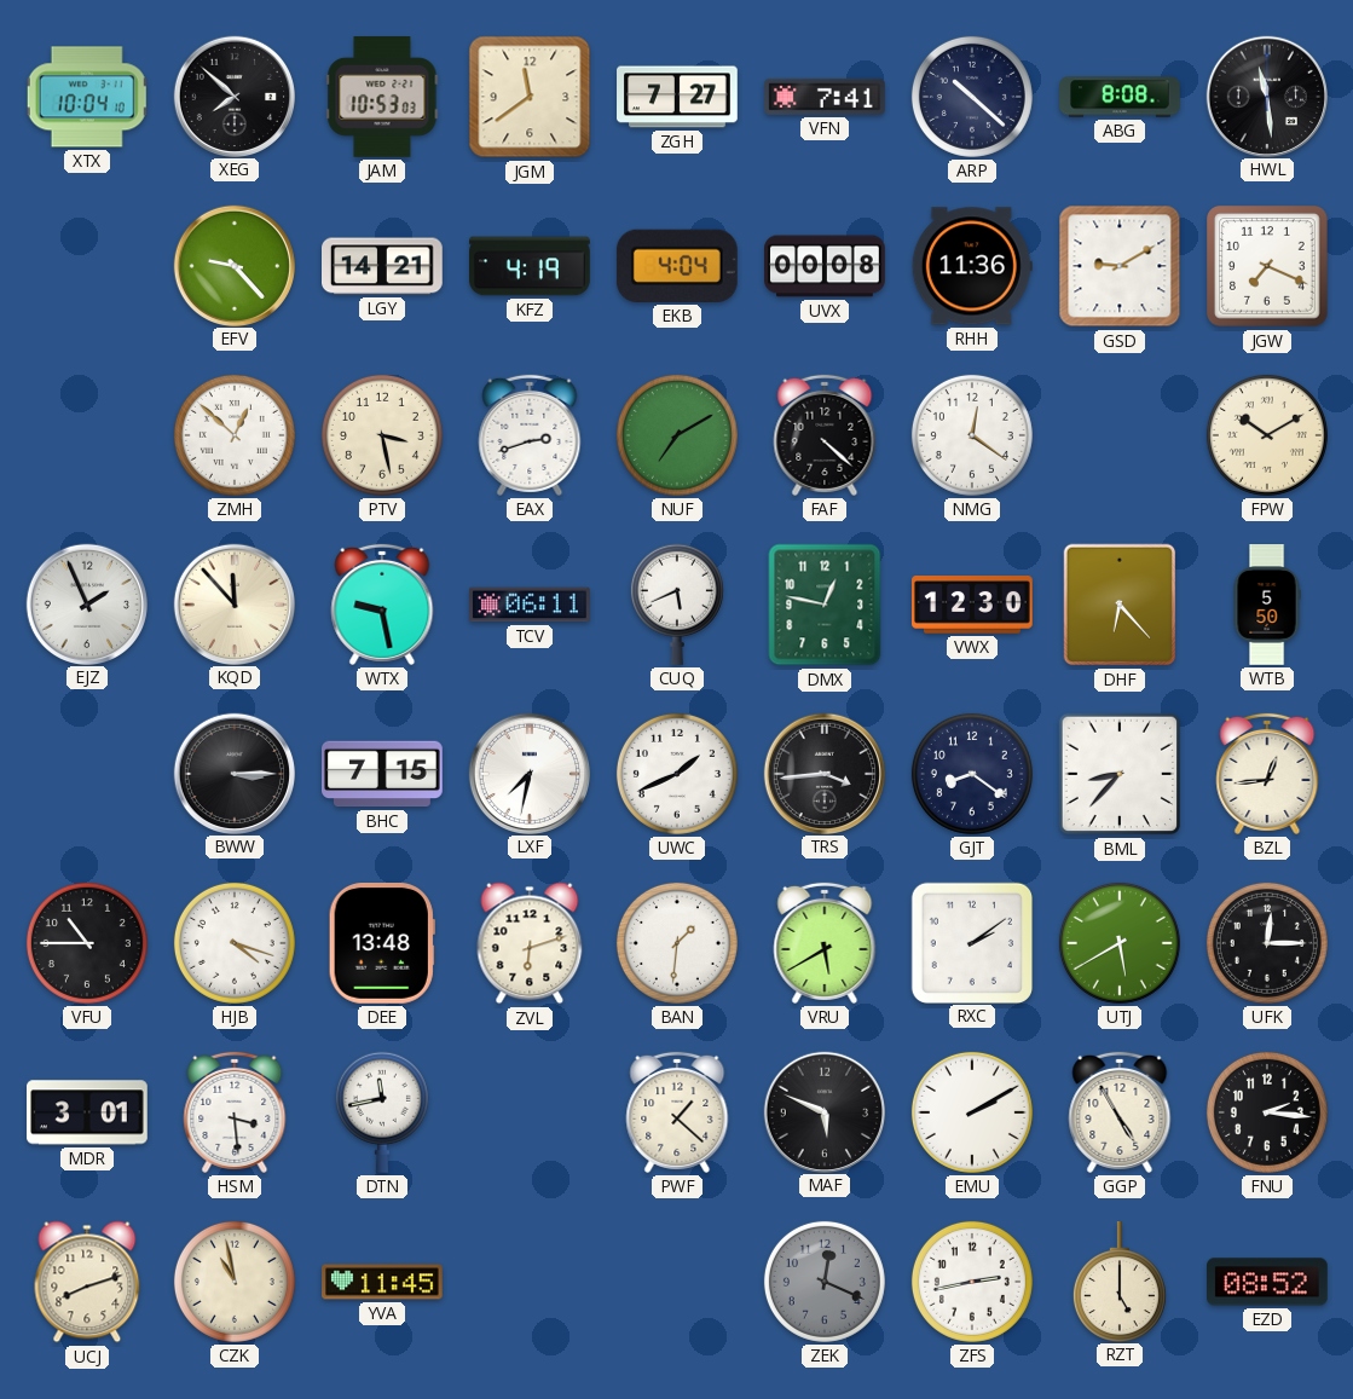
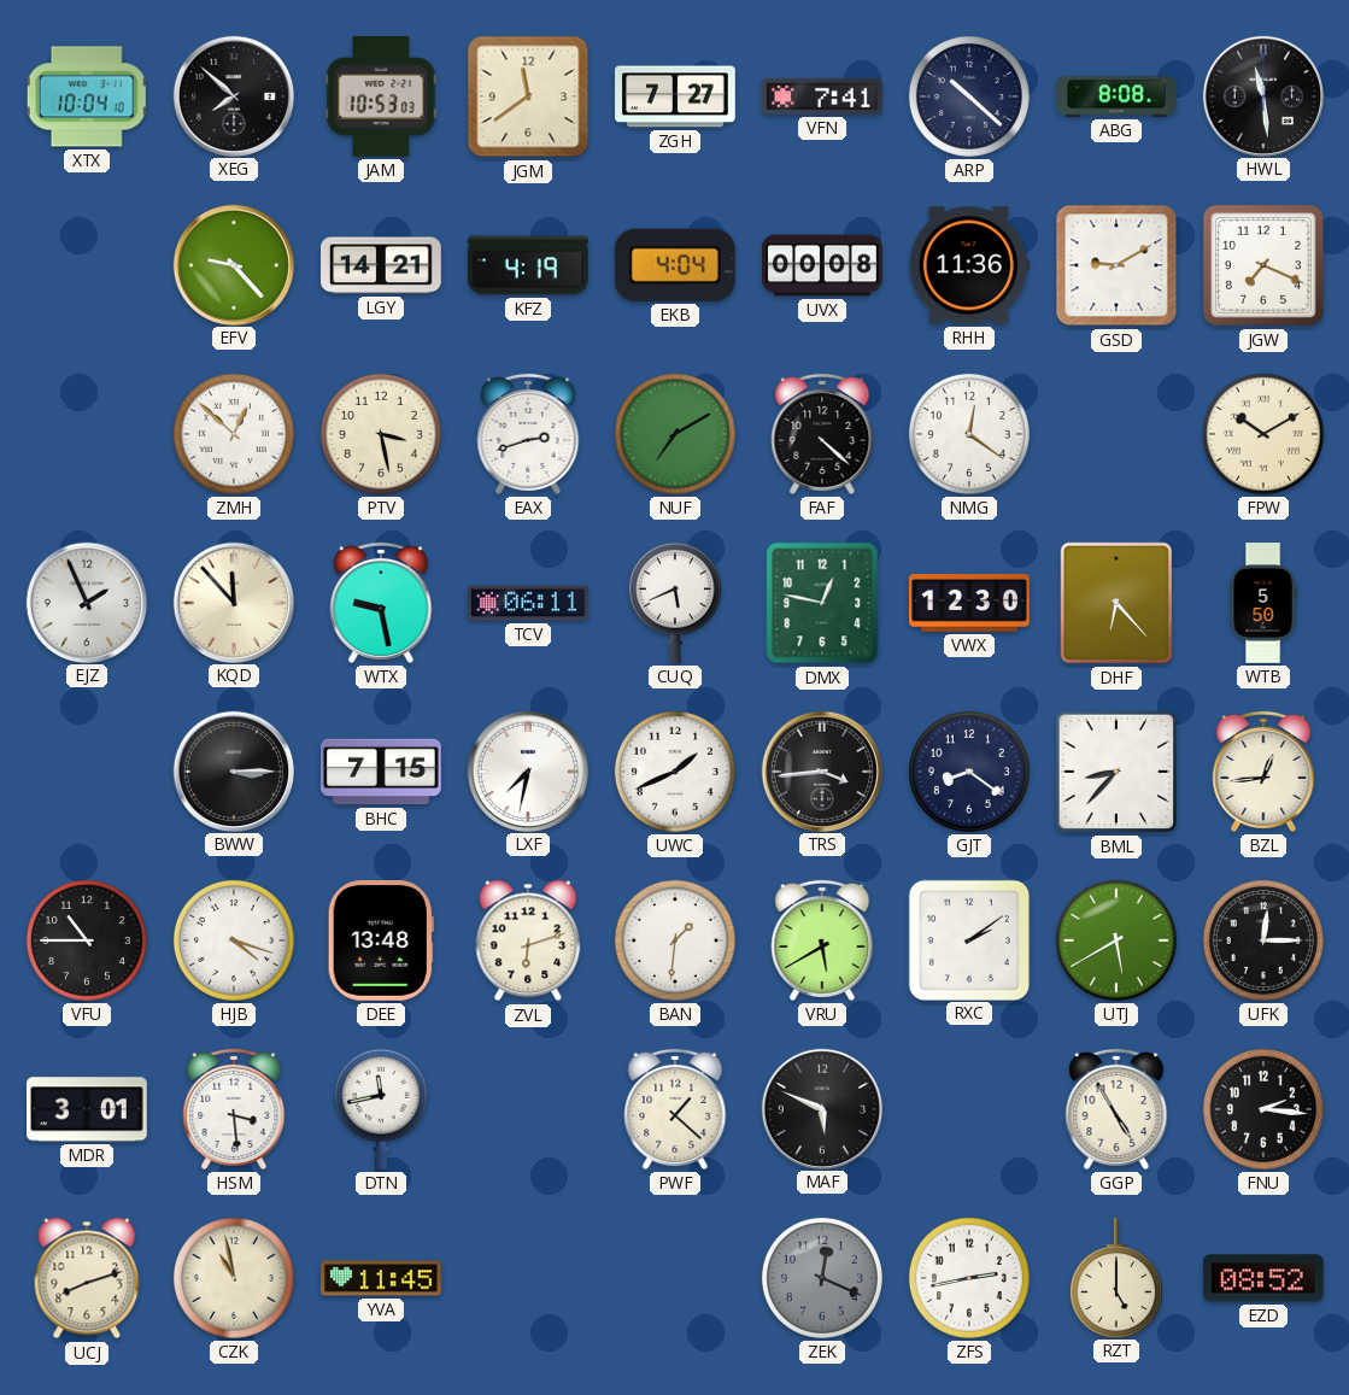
EMU: 2:10 -> none
